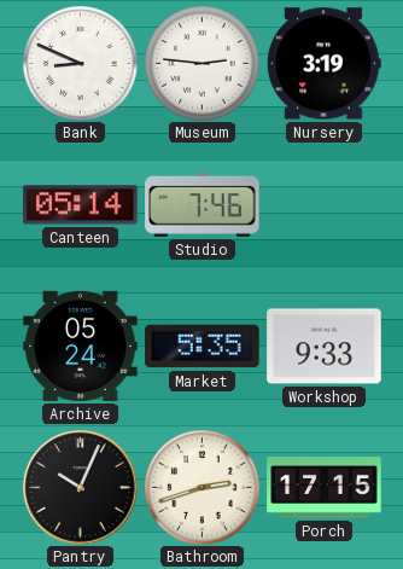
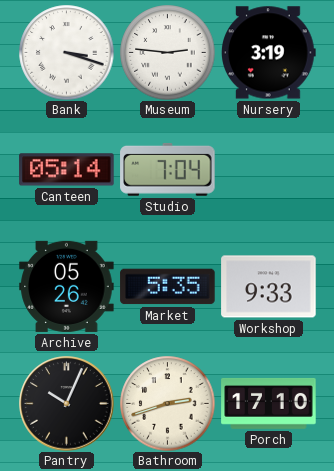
Bank: 8:49 -> 3:18
Studio: 7:46 -> 7:04
Archive: 05:24 -> 05:26
Porch: 17:15 -> 17:10
